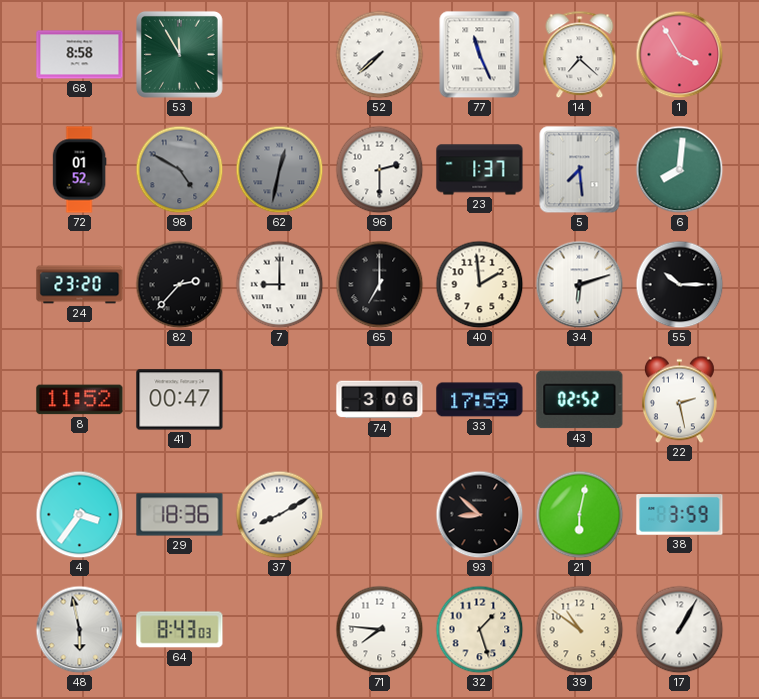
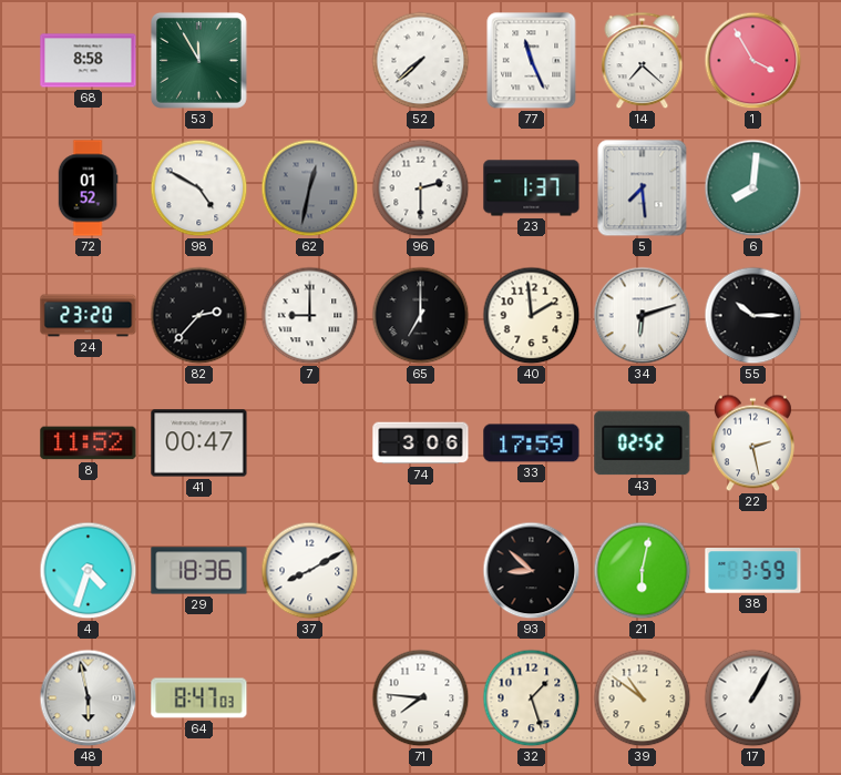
98 dial: grey -> white
4: 3:36 -> 4:33
64: 8:43 -> 8:47
